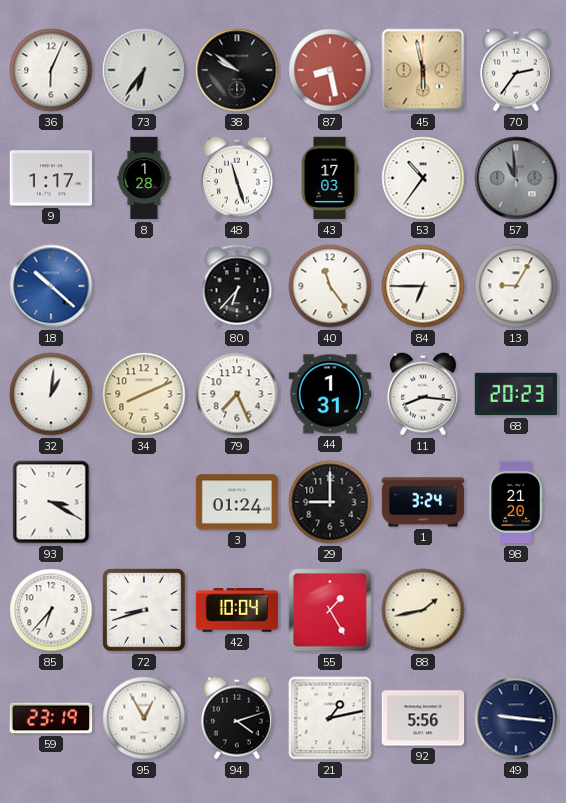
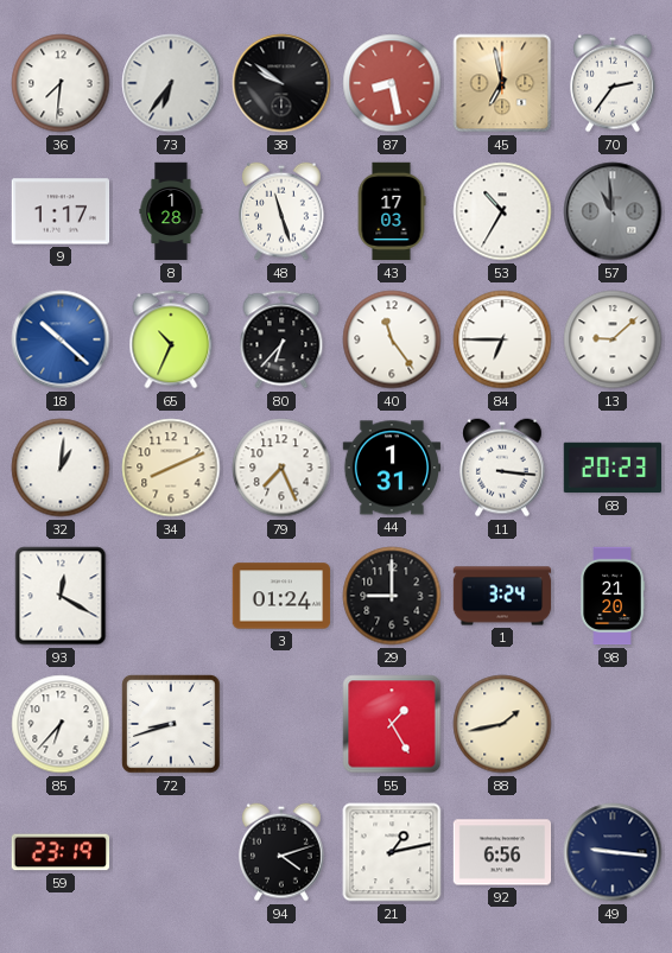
36: 6:04 -> 7:31
45: 5:58 -> 6:58
53: 10:36 -> 10:35
65: none -> 10:34
13: 9:05 -> 9:08
11: 8:16 -> 3:16
93: 3:20 -> 12:20
42: 10:04 -> none
95: 12:55 -> none
92: 5:56 -> 6:56
